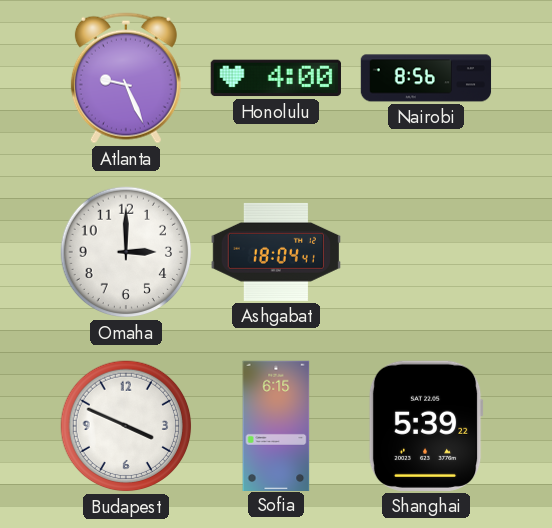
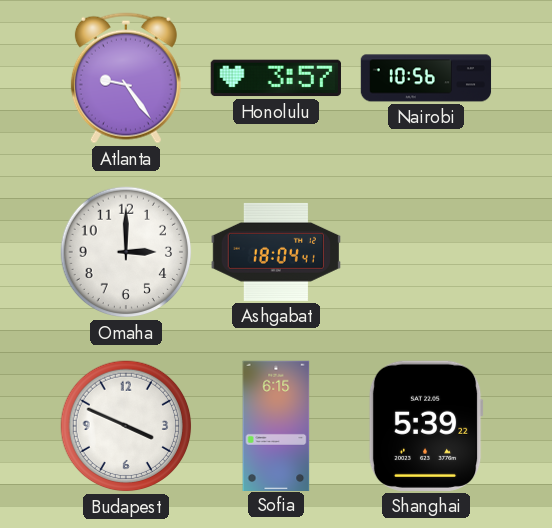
Atlanta: 9:26 -> 9:24
Honolulu: 4:00 -> 3:57
Nairobi: 8:56 -> 10:56
